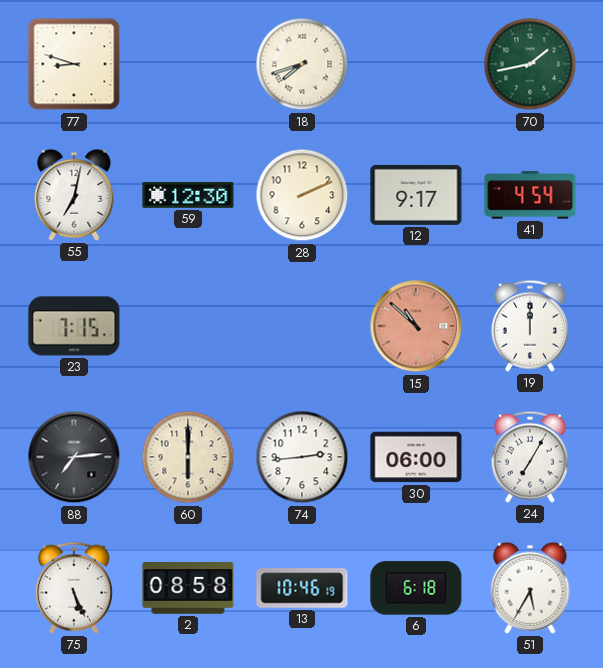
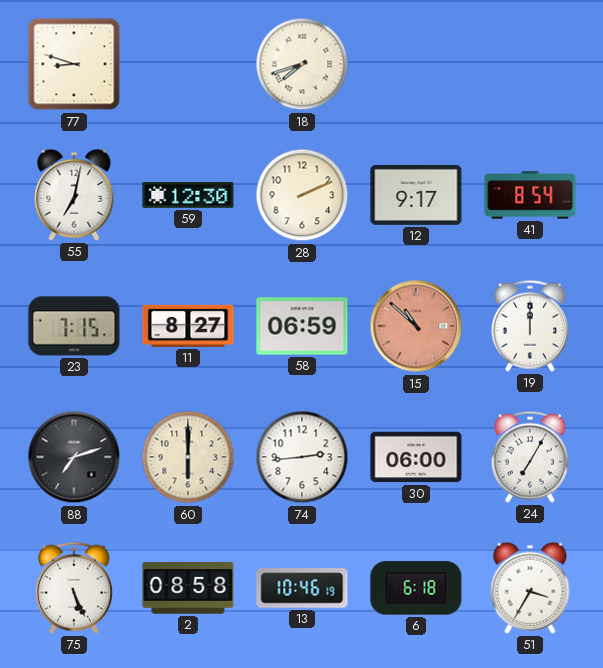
70: 1:43 -> none
41: 4:54 -> 8:54
11: none -> 8:27
58: none -> 06:59
88: 7:14 -> 7:12
51: 5:35 -> 3:35
